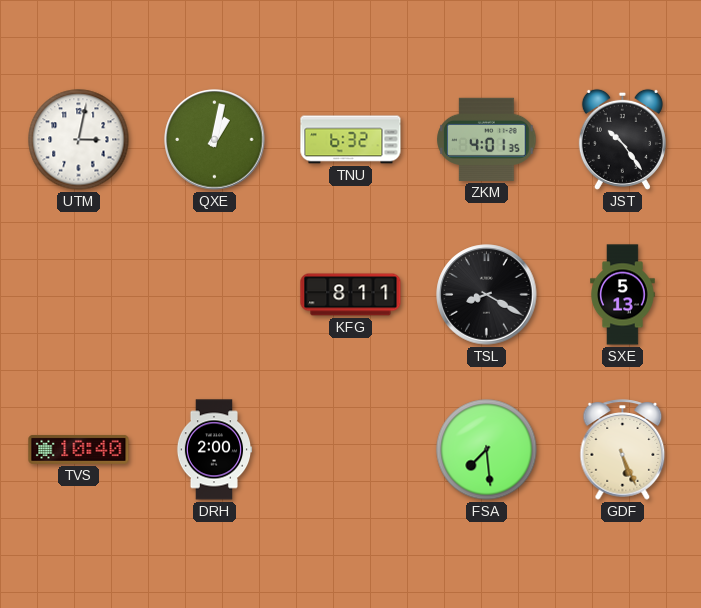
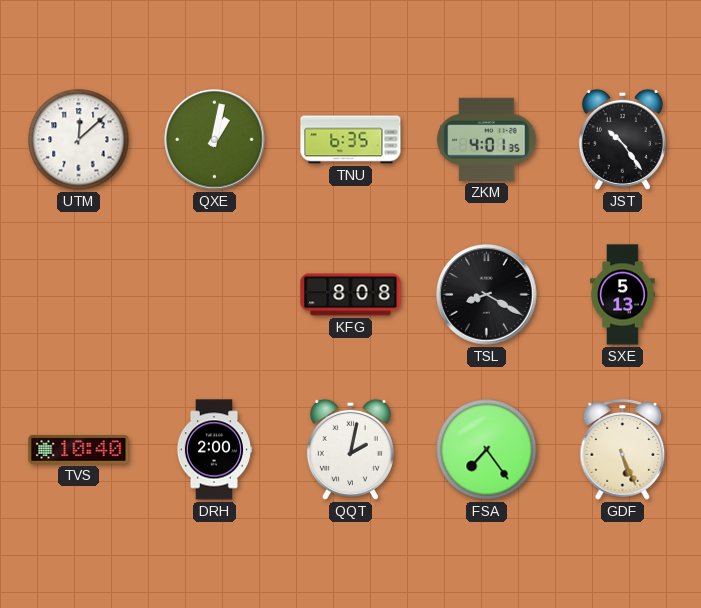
UTM: 3:02 -> 12:08
TNU: 6:32 -> 6:35
KFG: 8:11 -> 8:08
QQT: none -> 2:02
FSA: 7:29 -> 7:24
